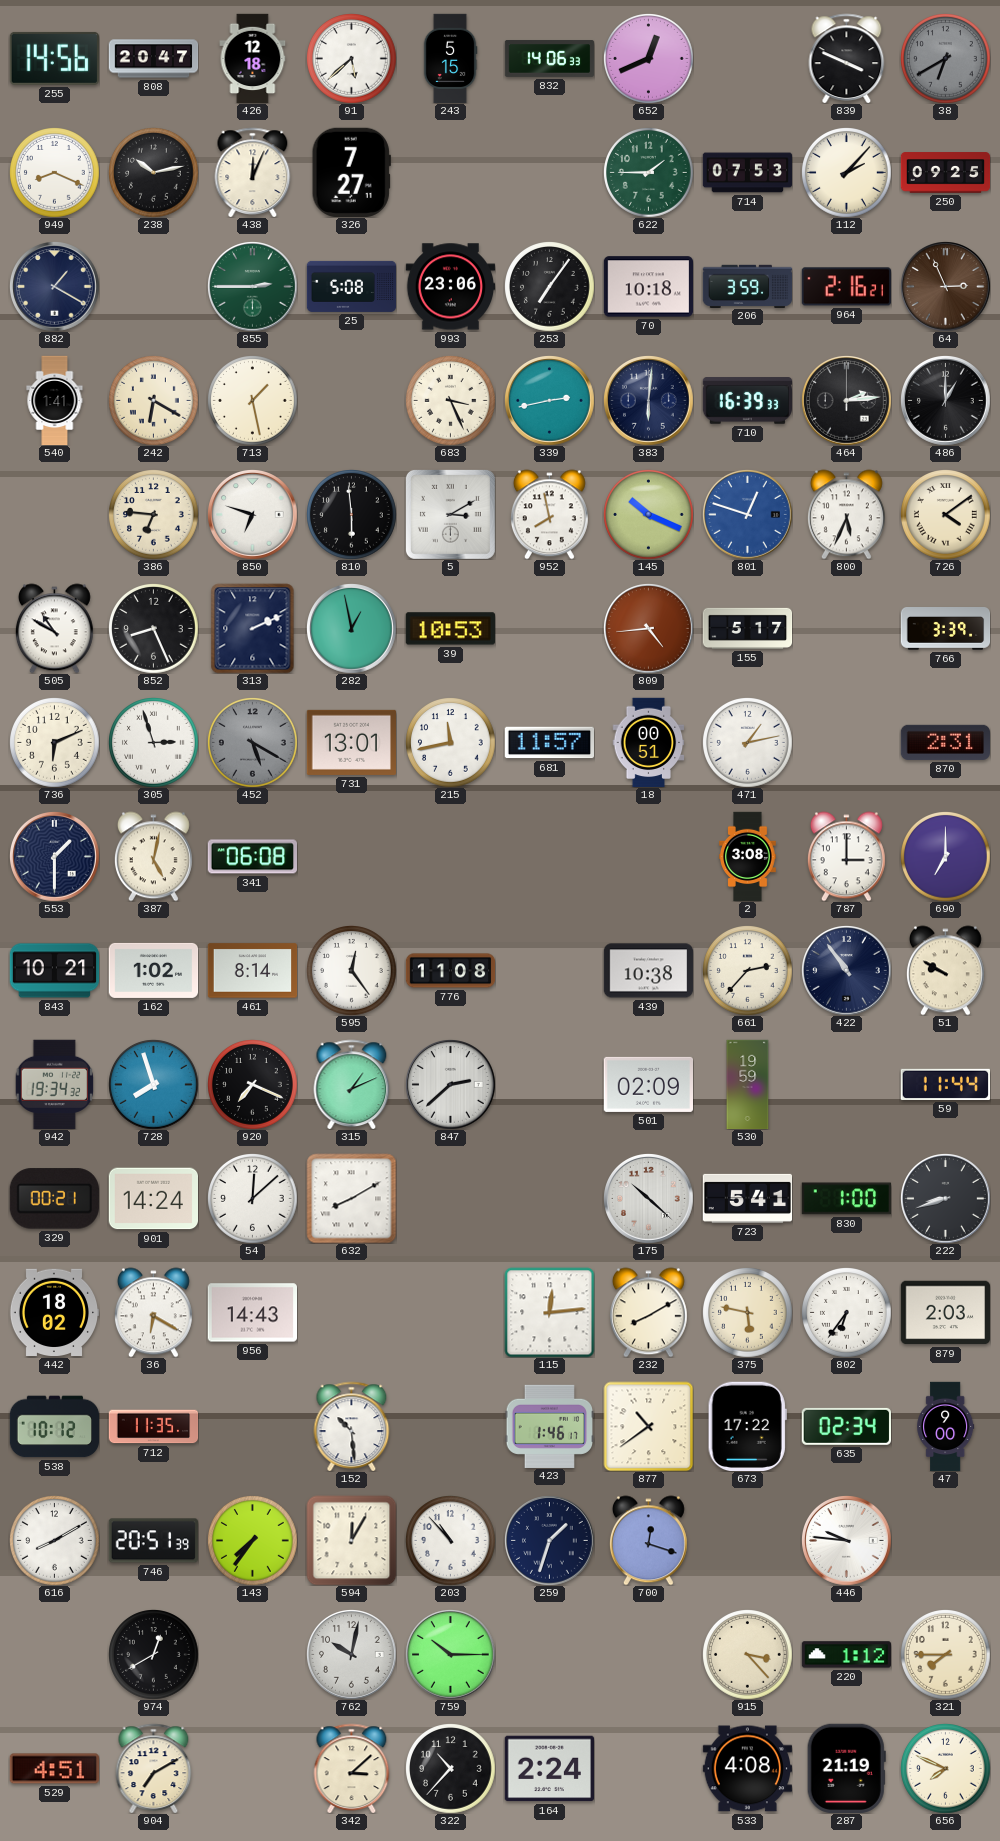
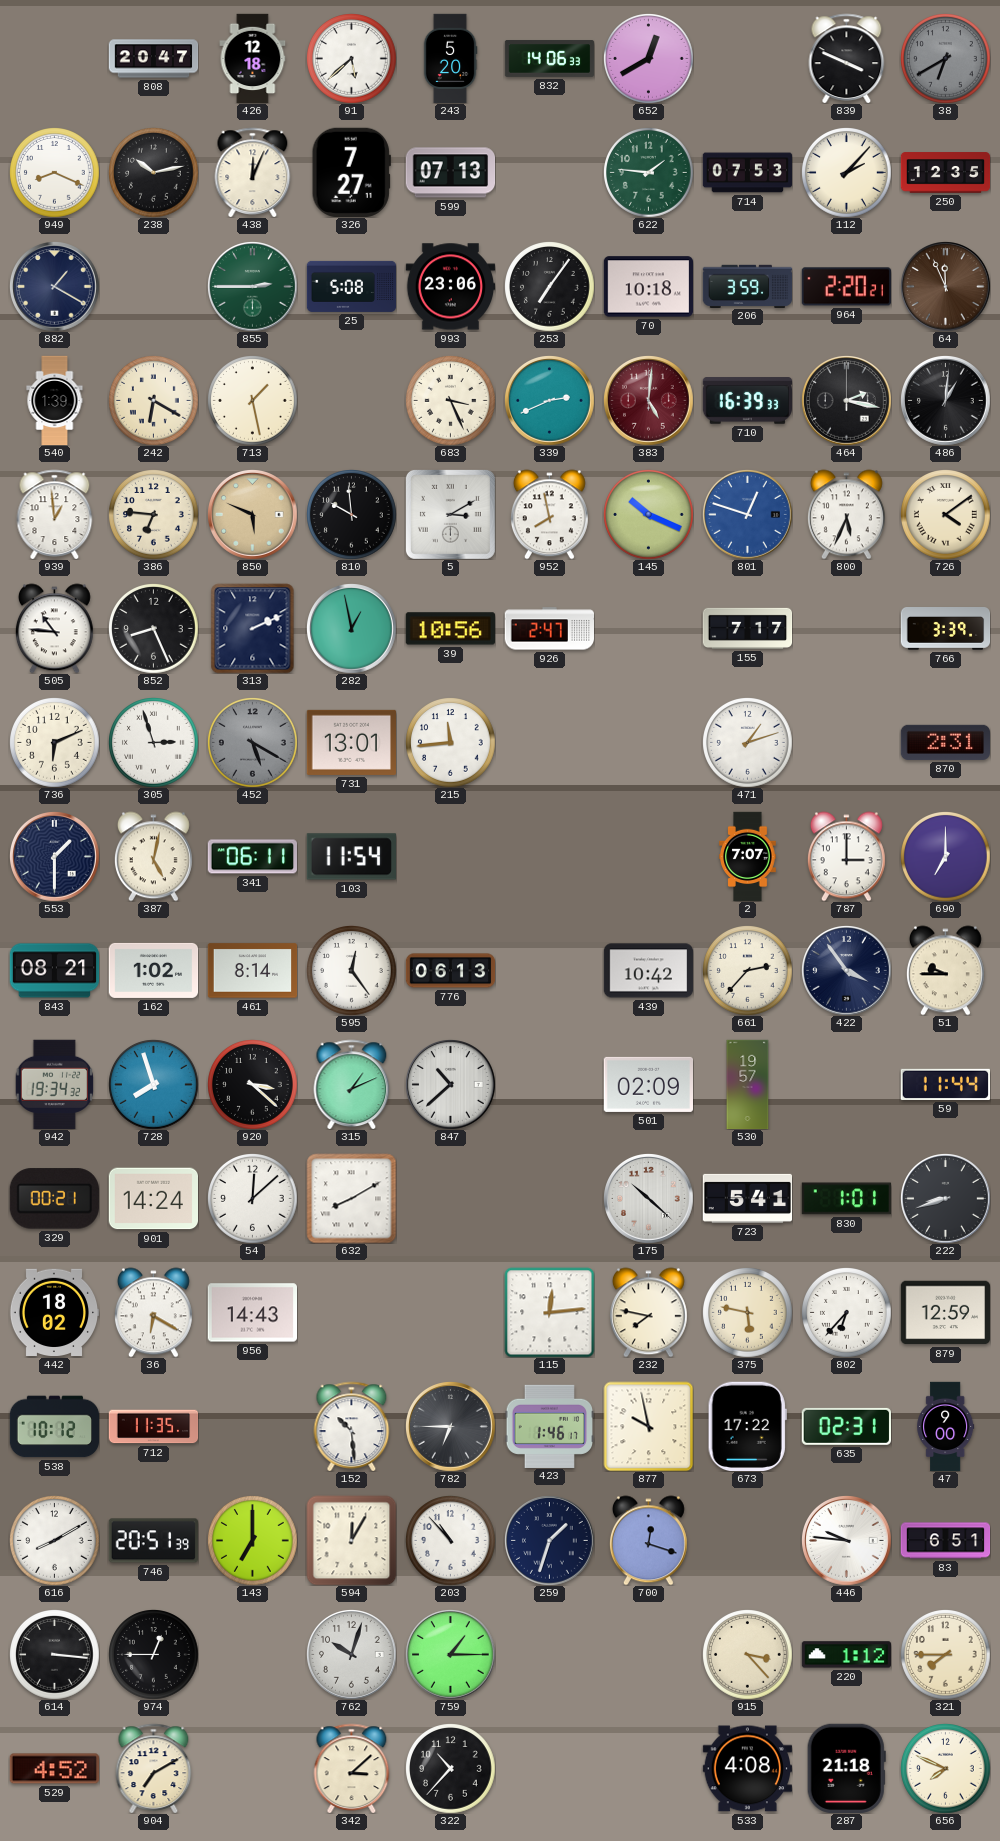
255: 14:56 -> none
243: 5:15 -> 5:20
652: 12:41 -> 12:40
599: none -> 07:13
622: 1:45 -> 1:46
250: 09:25 -> 12:35
964: 2:16 -> 2:20
64: 2:56 -> 11:56
540: 1:41 -> 1:39
339: 2:43 -> 2:41
383: 6:01 -> 5:01
383 dial: navy -> burgundy
464: 2:14 -> 2:17
486: 1:00 -> 1:01
939: none -> 12:59
850: 6:48 -> 5:49
850 dial: white -> champagne
810: 5:59 -> 9:59
505: 10:50 -> 10:46
39: 10:53 -> 10:56
926: none -> 2:47
809: 4:44 -> none
155: 5:17 -> 7:17
215: 11:43 -> 11:44
681: 11:57 -> none
18: 00:51 -> none
471: 1:13 -> 1:12
341: 06:08 -> 06:11
103: none -> 11:54
2: 3:08 -> 7:07
843: 10:21 -> 08:21
776: 11:08 -> 06:13
439: 10:38 -> 10:42
422: 10:54 -> 3:54
51: 9:50 -> 9:45
920: 7:19 -> 3:22
847: 2:38 -> 10:38
530: 19:59 -> 19:57
830: 1:00 -> 1:01
232: 8:10 -> 7:47
802: 6:36 -> 6:37
879: 2:03 -> 12:59
782: none -> 6:45
877: 10:39 -> 9:58
635: 02:34 -> 02:31
143: 7:36 -> 7:00
83: none -> 6:51
614: none -> 3:16
974: 12:40 -> 12:45
762: 10:02 -> 10:03
759: 10:15 -> 1:15
529: 4:51 -> 4:52
164: 2:24 -> none
287: 21:19 -> 21:18
